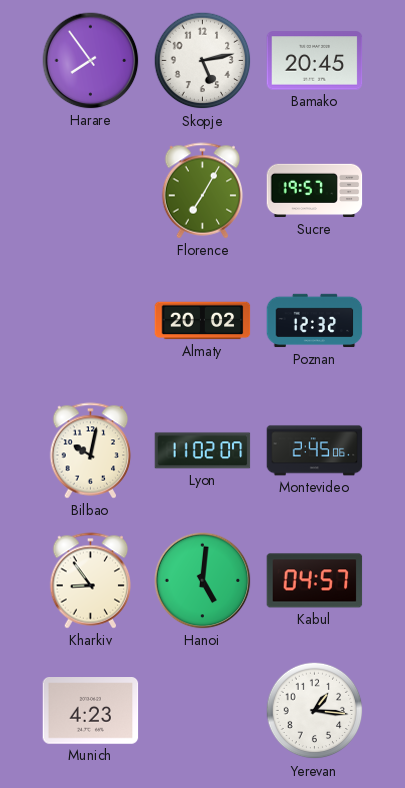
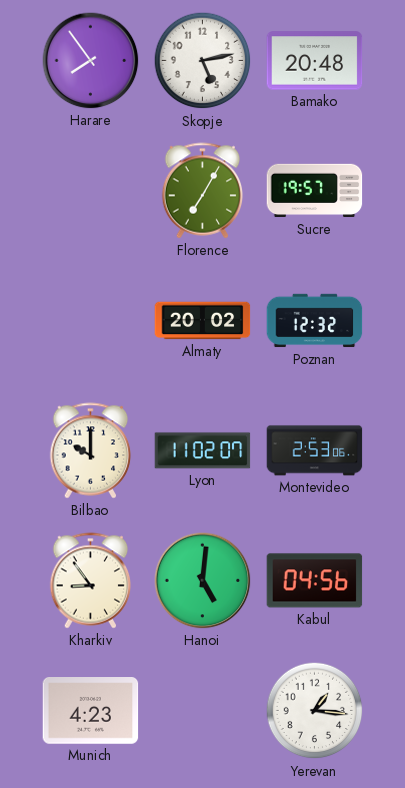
Bamako: 20:45 -> 20:48
Bilbao: 10:02 -> 10:00
Montevideo: 2:45 -> 2:53
Kabul: 04:57 -> 04:56
